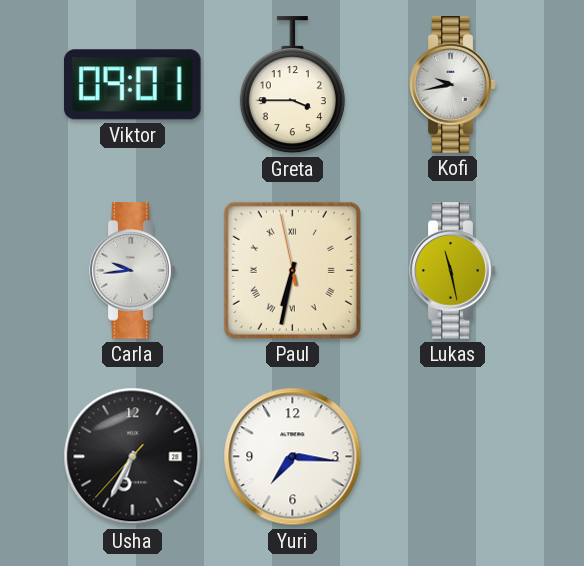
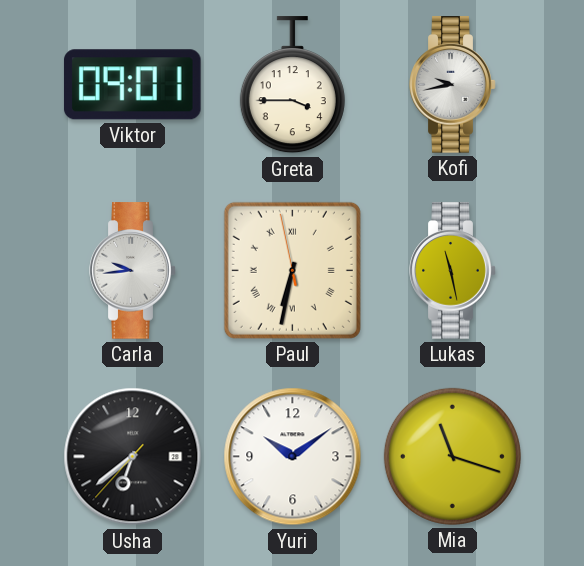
Usha: 6:34 -> 6:38
Yuri: 7:16 -> 10:09
Mia: none -> 11:18
